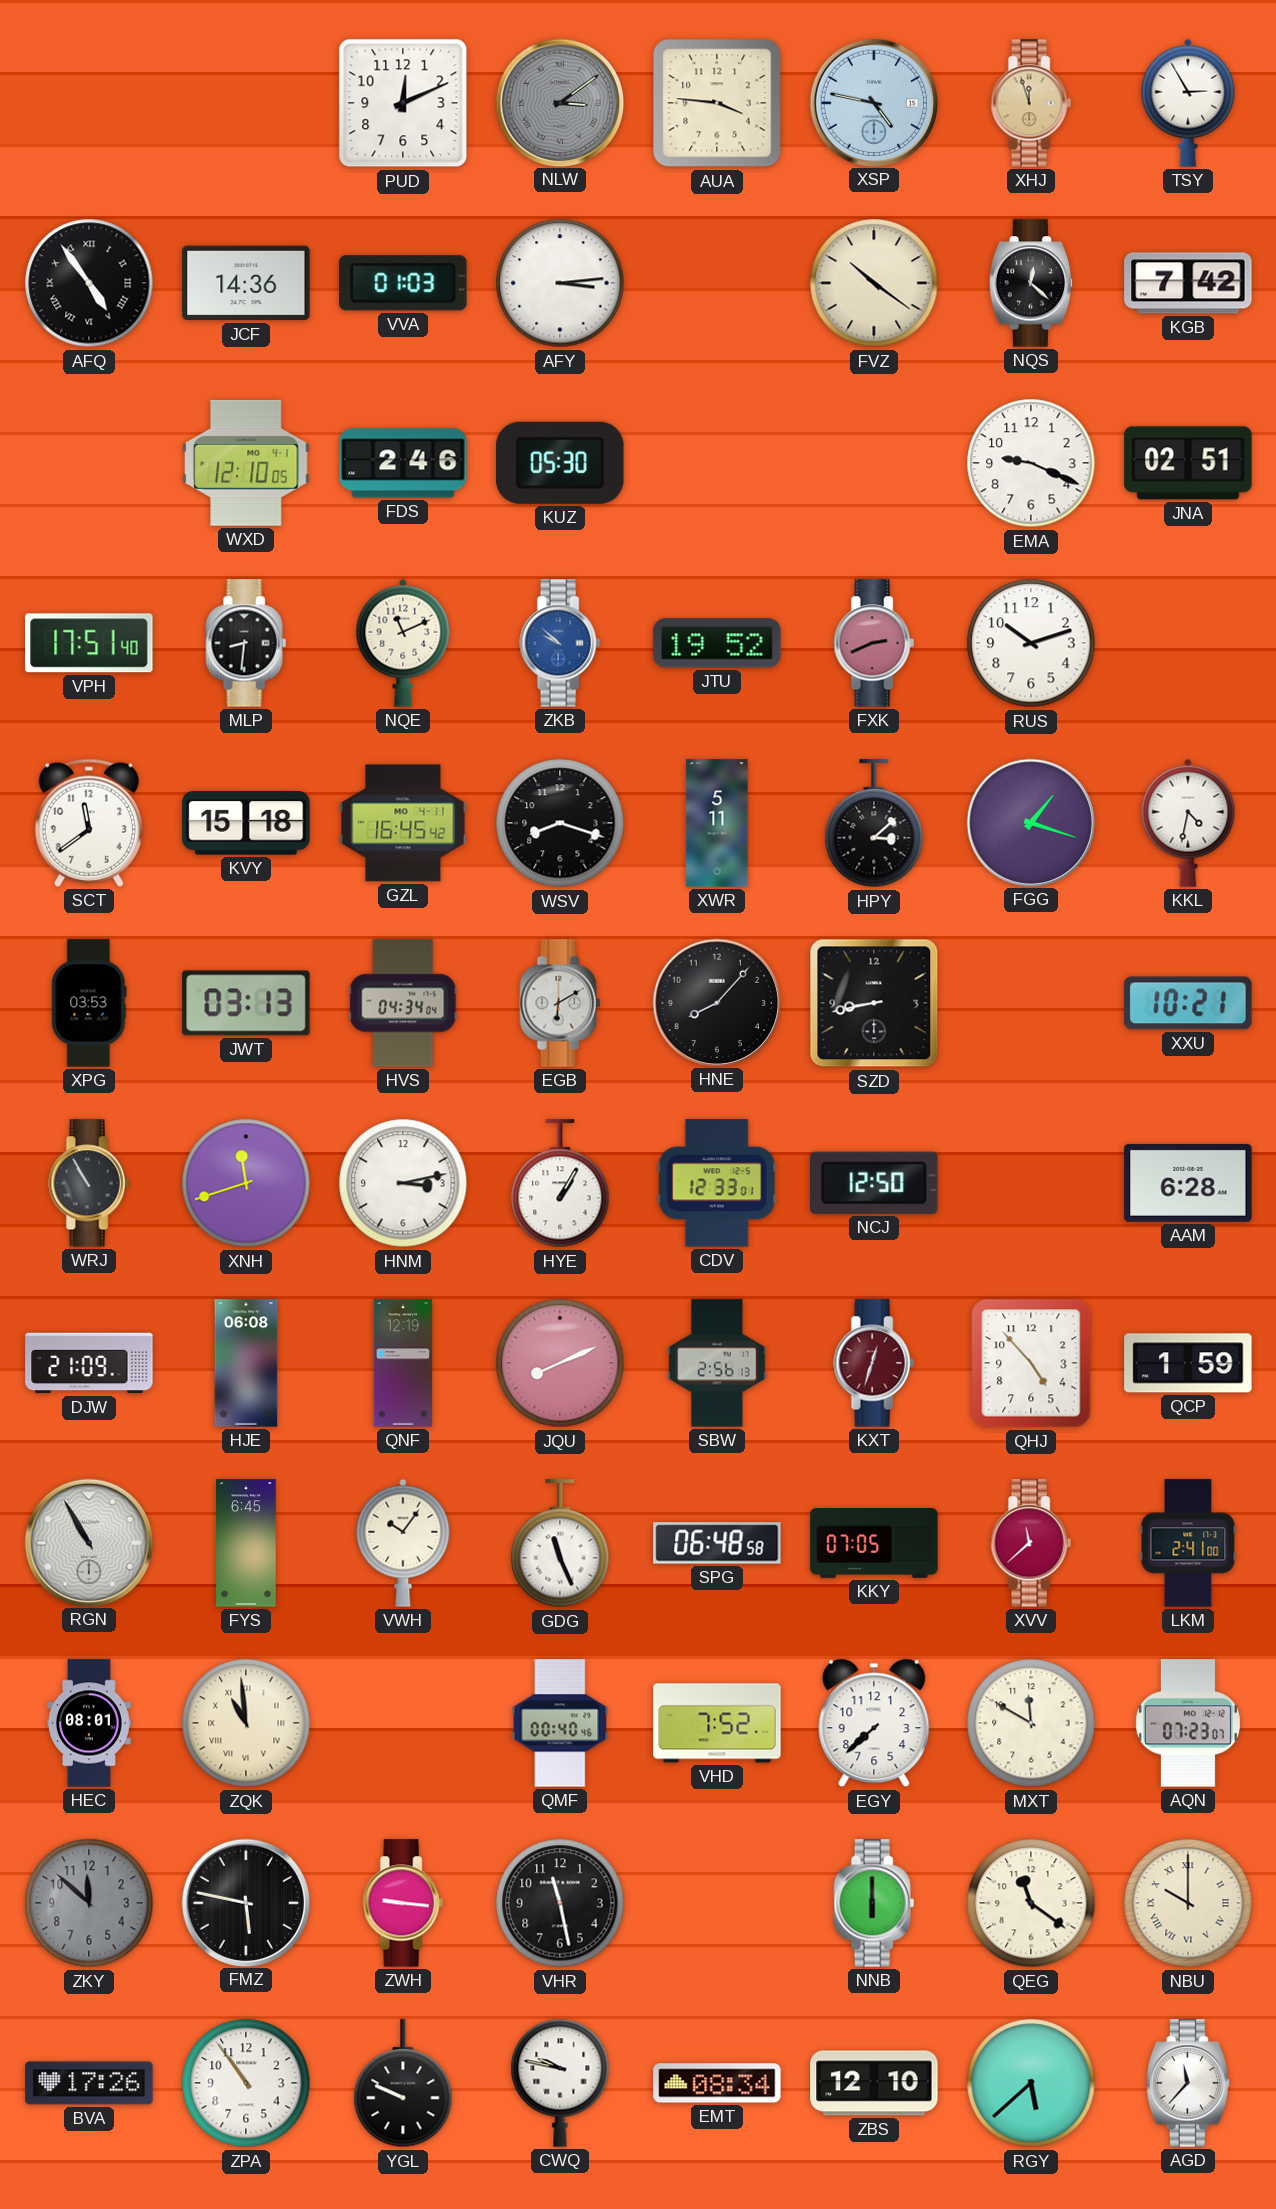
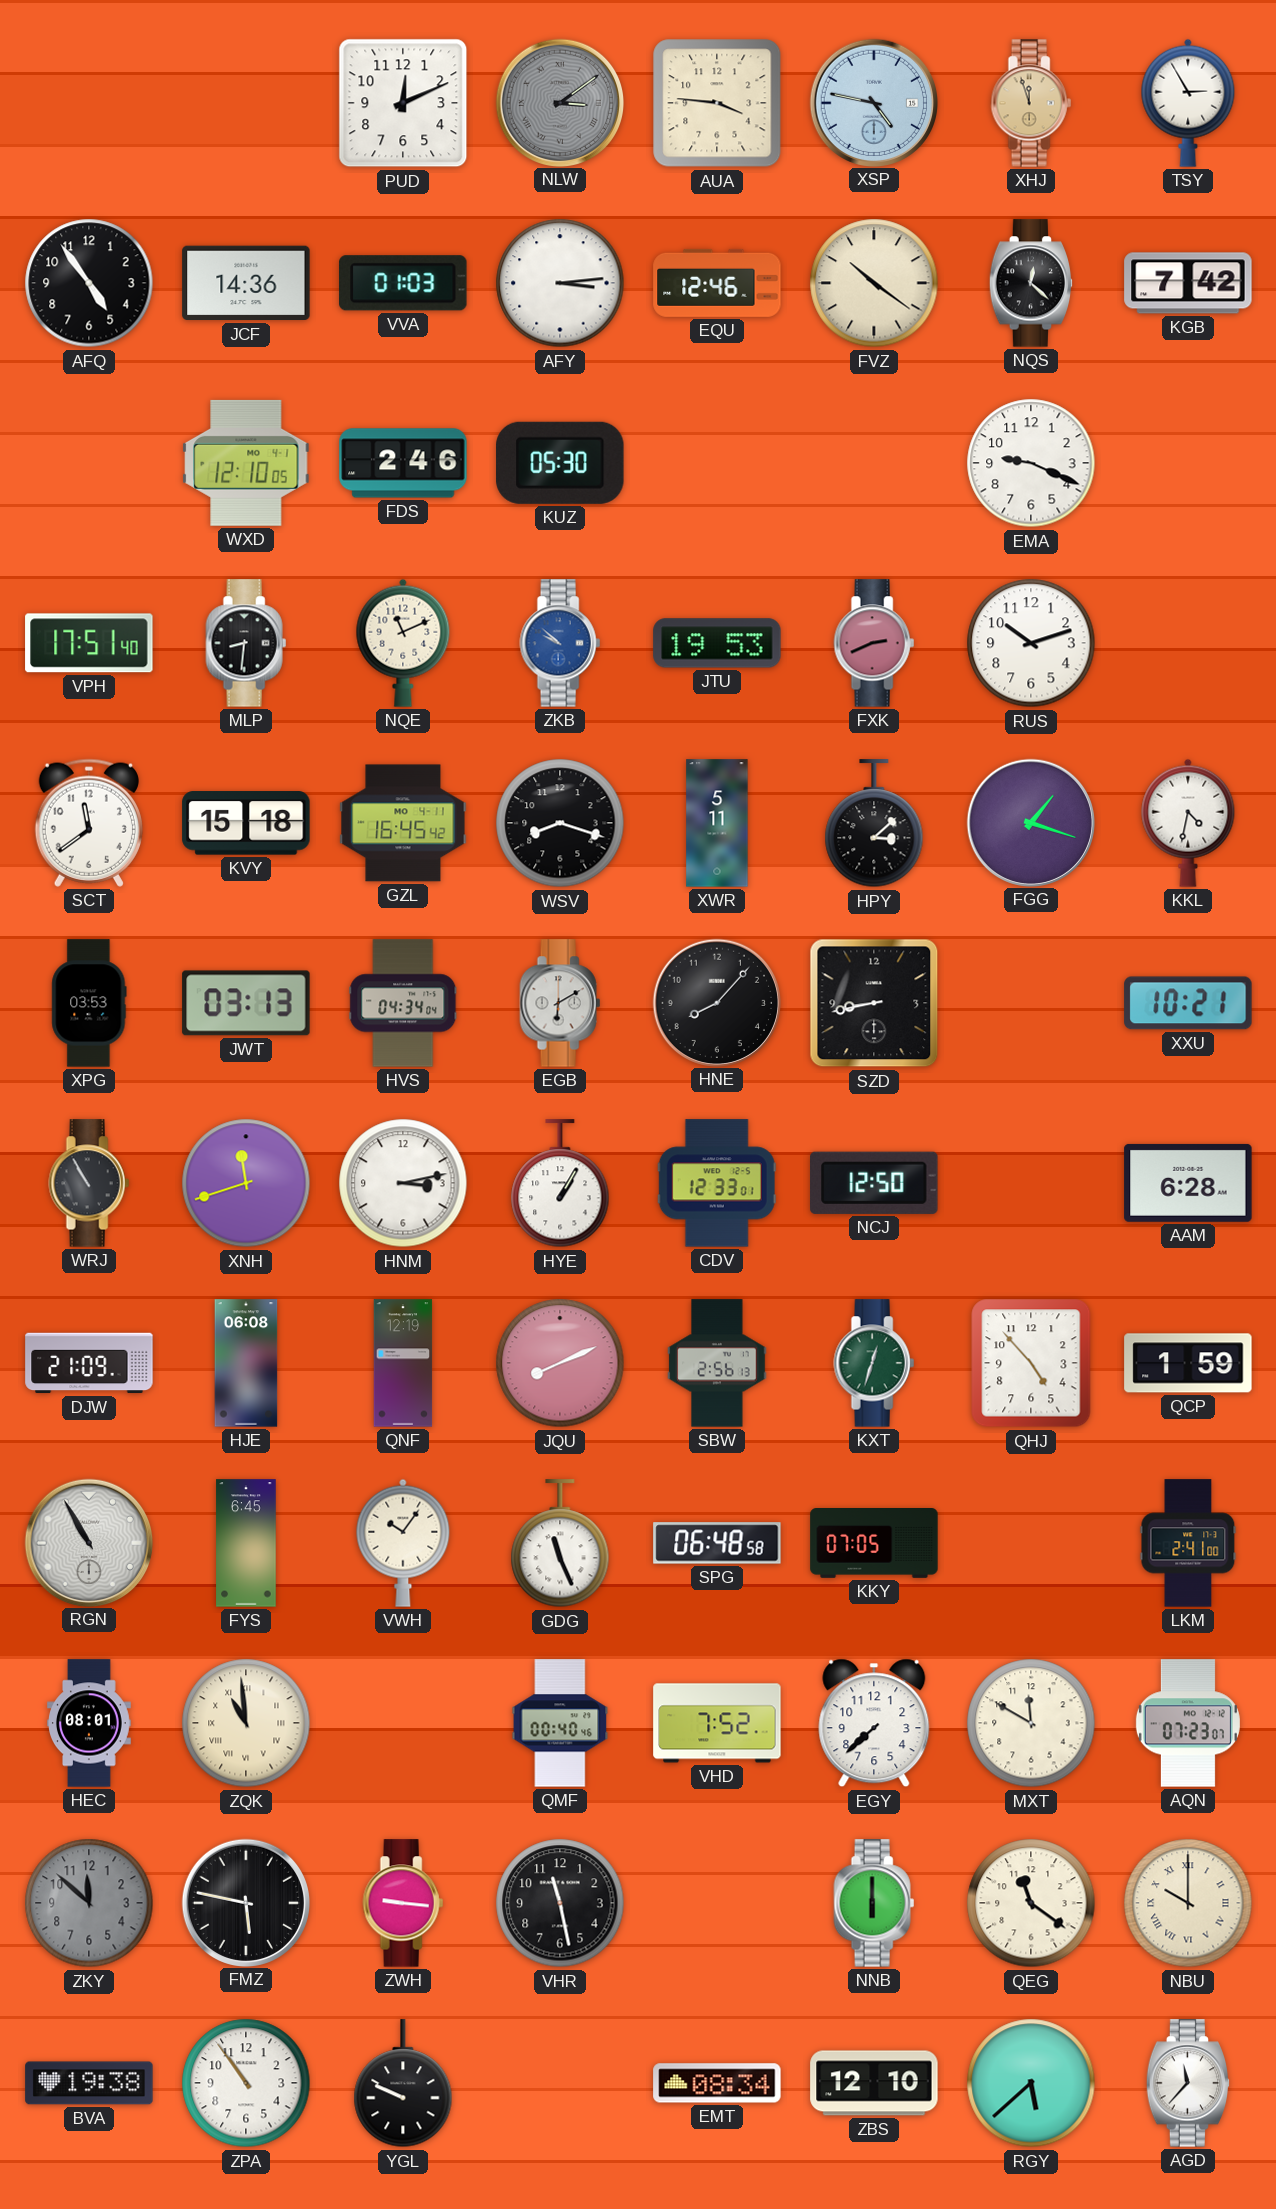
AFQ numerals: Roman -> Arabic
EQU: none -> 12:46
JNA: 02:51 -> none
JTU: 19:52 -> 19:53
KXT dial: burgundy -> green
XVV: 11:38 -> none
BVA: 17:26 -> 19:38
CWQ: 9:47 -> none
